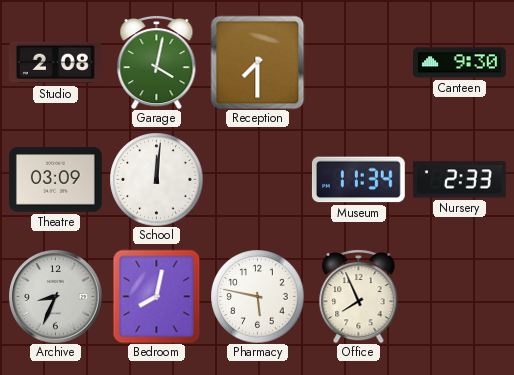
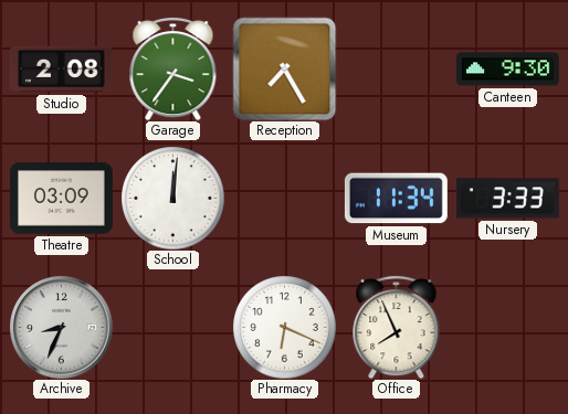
Garage: 4:02 -> 3:36
Reception: 7:30 -> 7:25
Nursery: 2:33 -> 3:33
Bedroom: 8:02 -> none
Pharmacy: 5:47 -> 6:19
